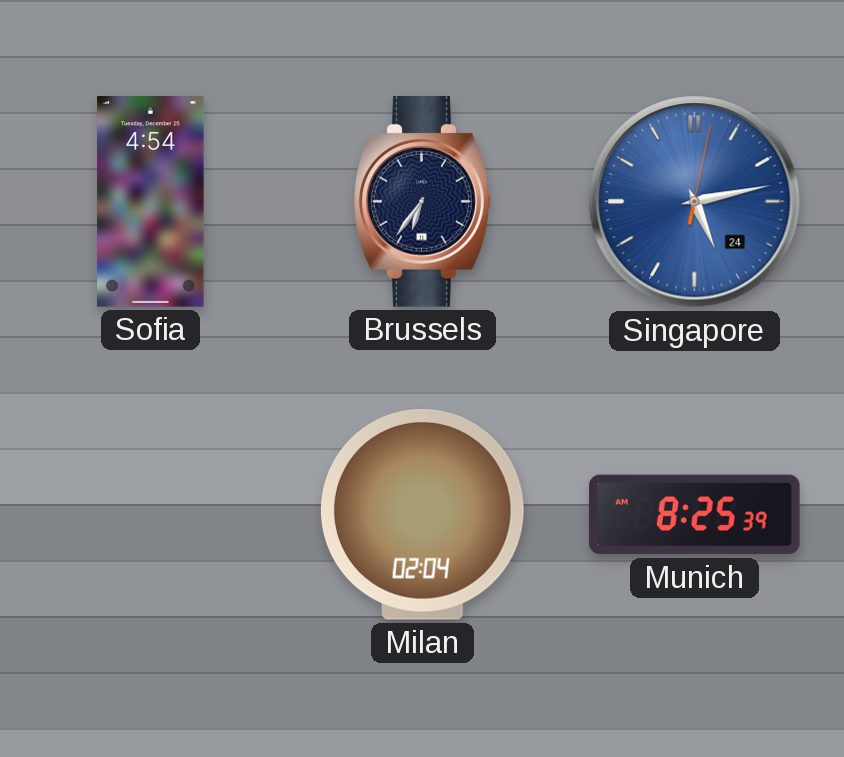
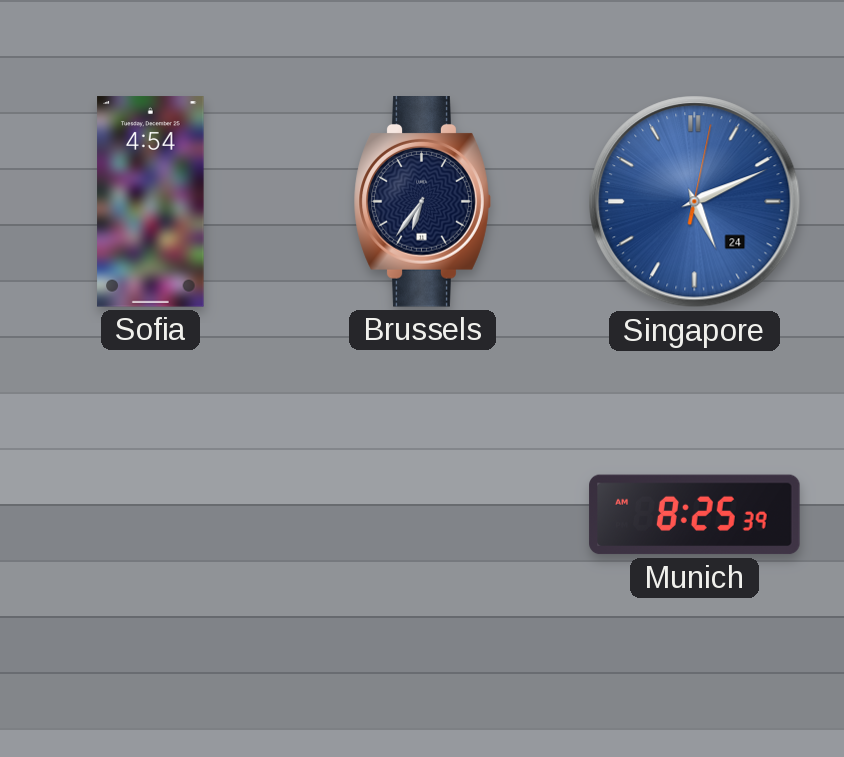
Singapore: 5:13 -> 5:11
Milan: 02:04 -> none
